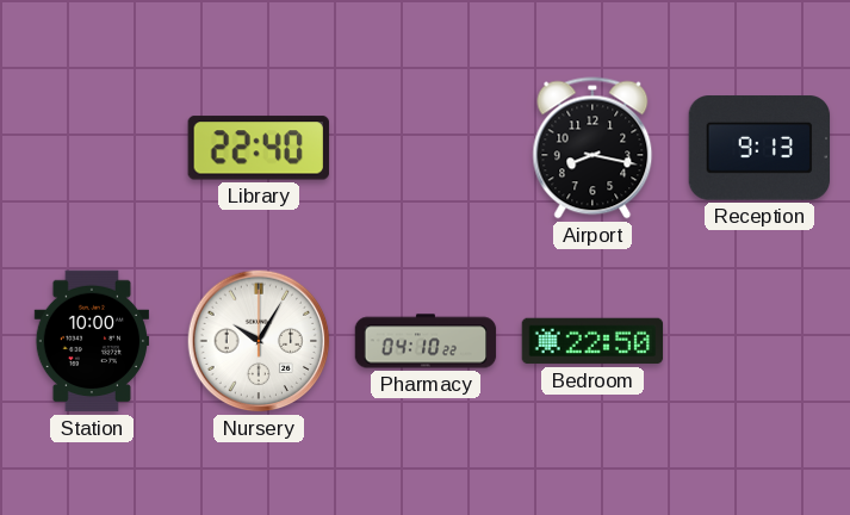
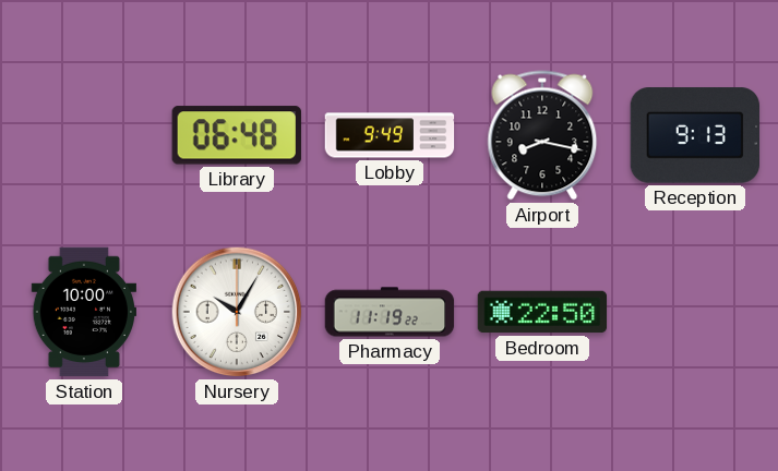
Library: 22:40 -> 06:48
Lobby: none -> 9:49
Pharmacy: 04:10 -> 11:19
